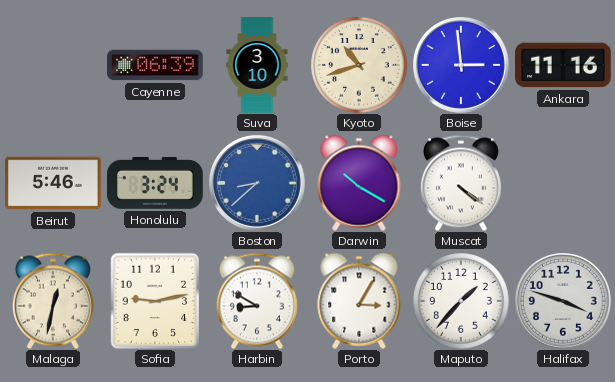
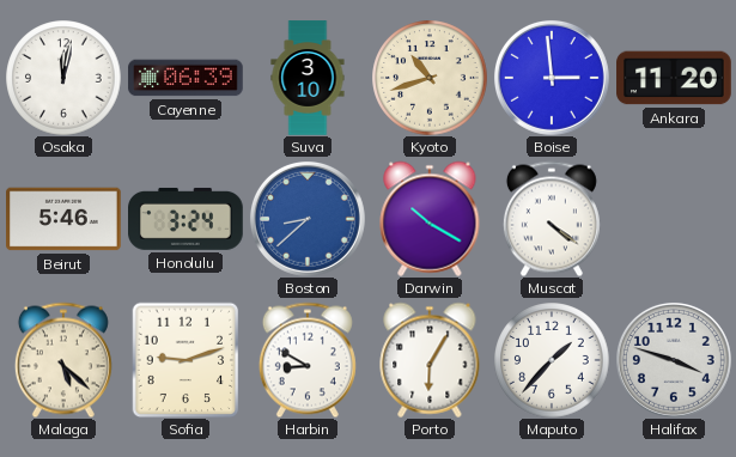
Osaka: none -> 12:02
Ankara: 11:16 -> 11:20
Malaga: 12:32 -> 5:22
Sofia: 9:13 -> 9:12
Porto: 3:05 -> 6:05
